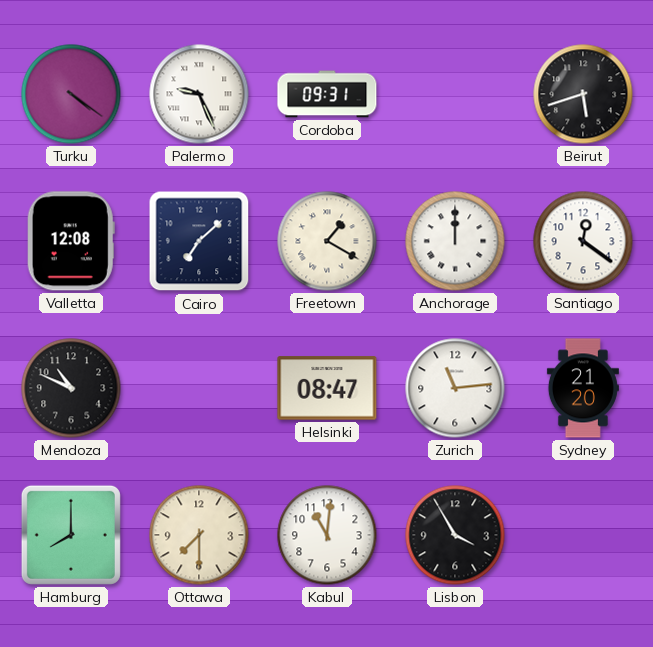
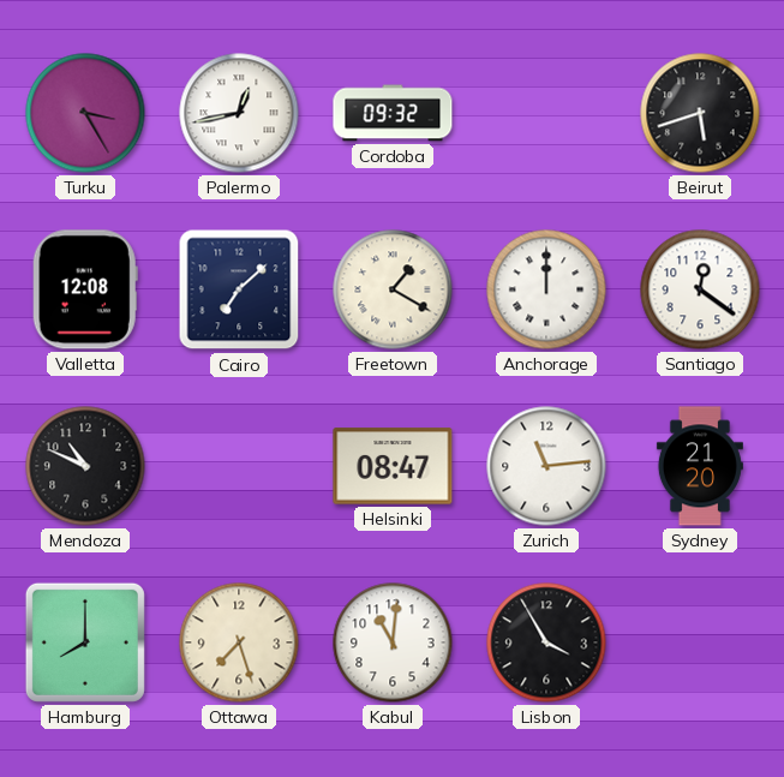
Turku: 4:21 -> 3:25
Palermo: 9:26 -> 12:43
Cordoba: 09:31 -> 09:32
Ottawa: 7:30 -> 7:27
